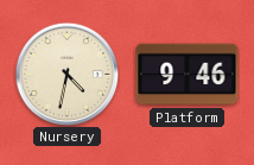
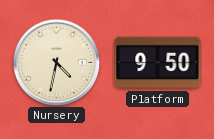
Platform: 9:46 -> 9:50
